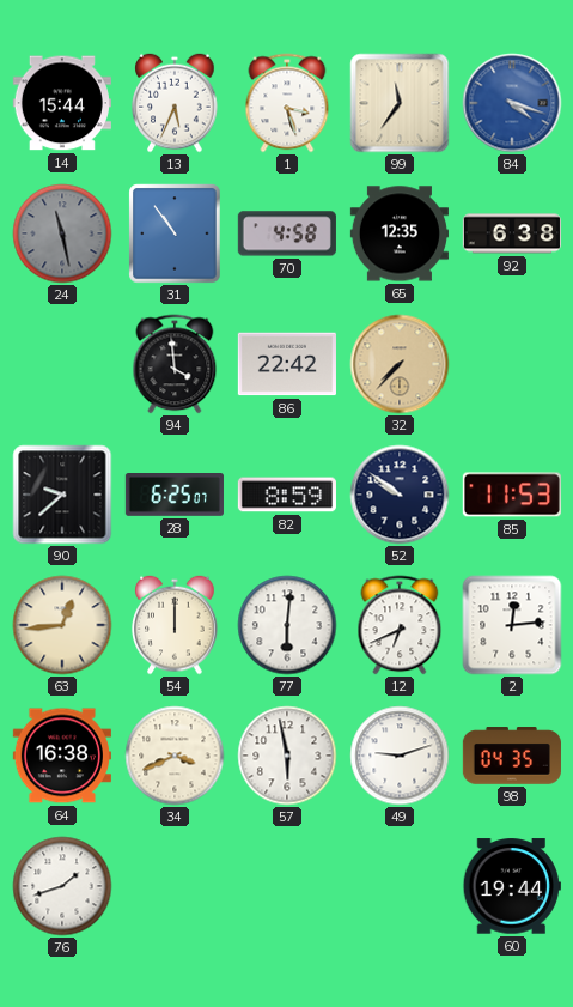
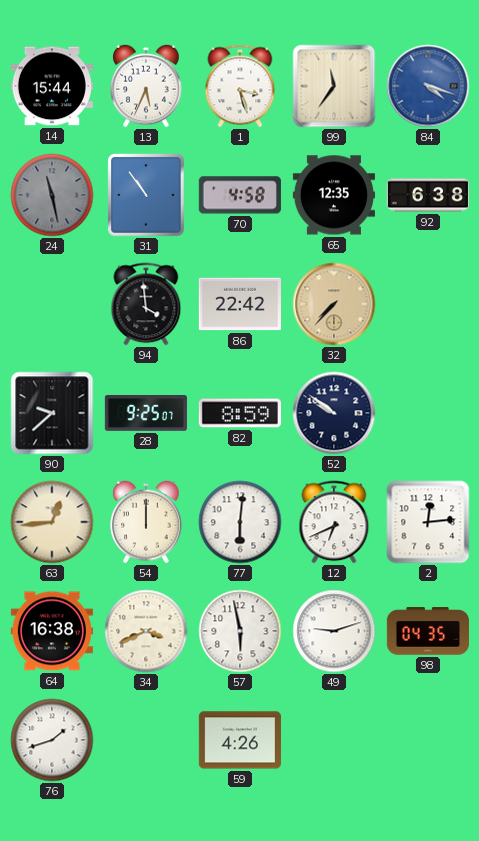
28: 6:25 -> 9:25
85: 11:53 -> none
59: none -> 4:26
60: 19:44 -> none
